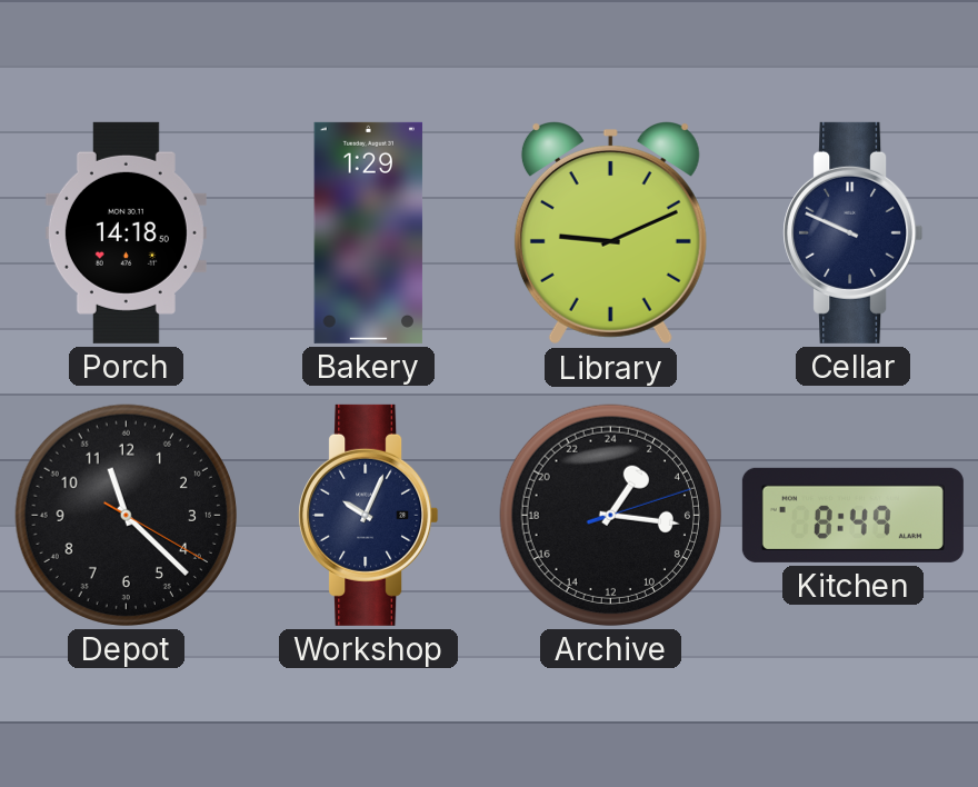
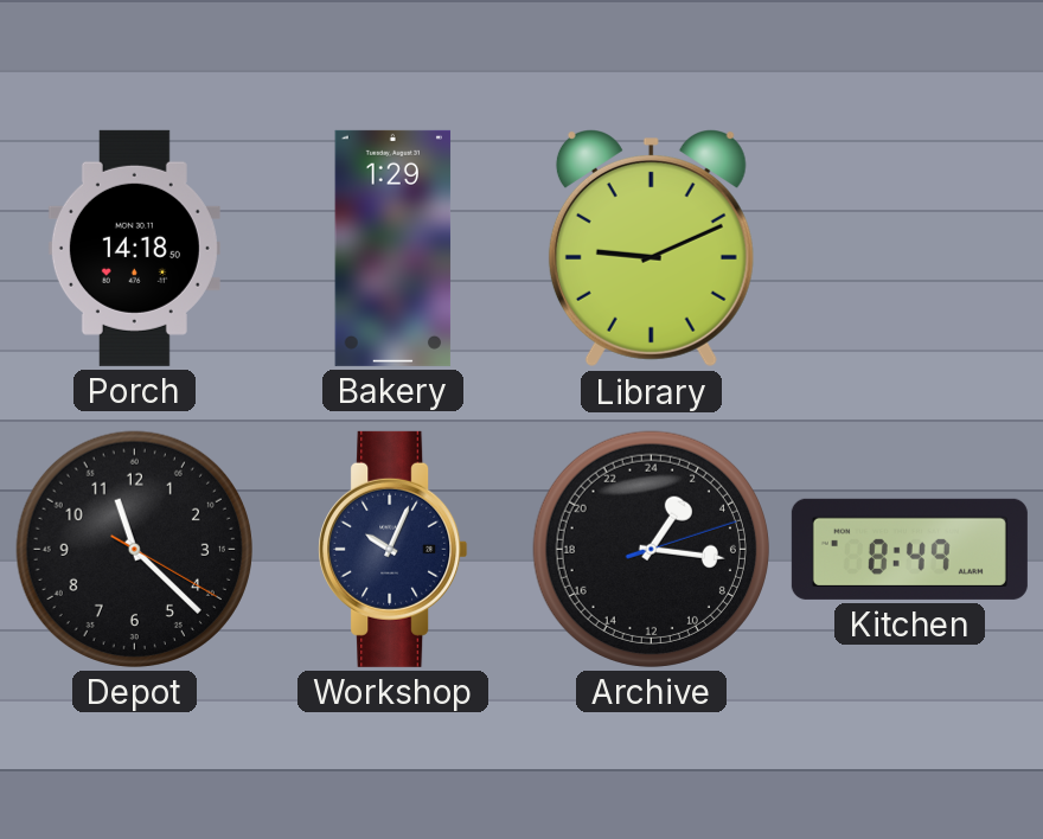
Cellar: 9:49 -> none
